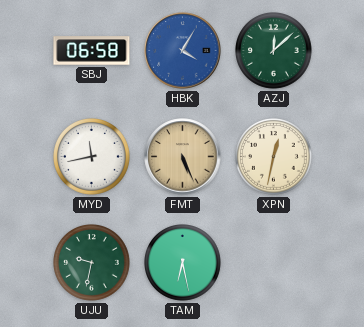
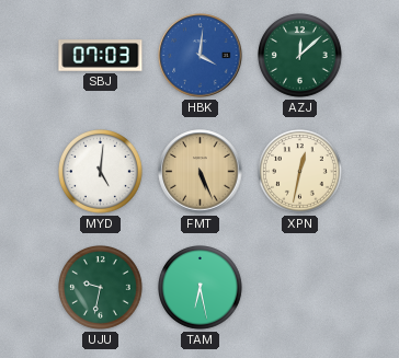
SBJ: 06:58 -> 07:03
HBK: 4:05 -> 4:01
MYD: 11:43 -> 5:01
